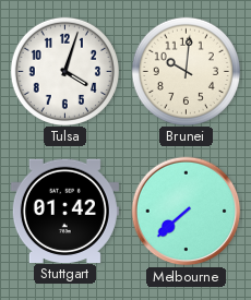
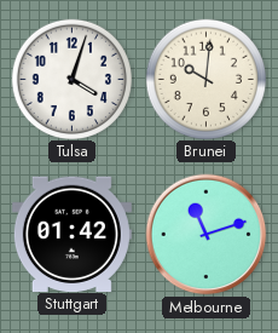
Melbourne: 7:38 -> 11:12
